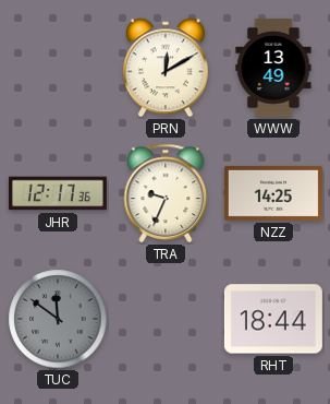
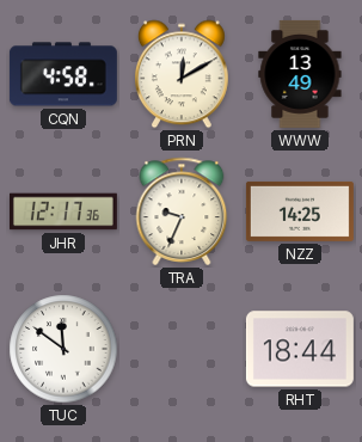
CQN: none -> 4:58
TUC dial: grey -> white
